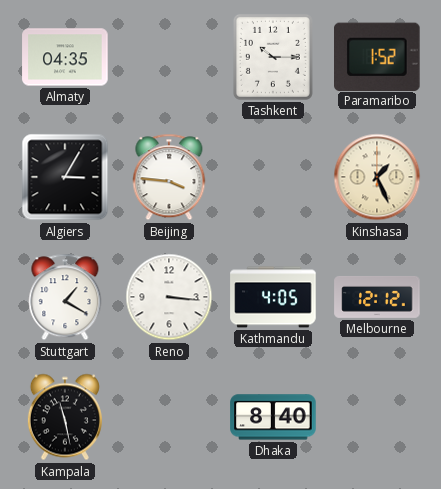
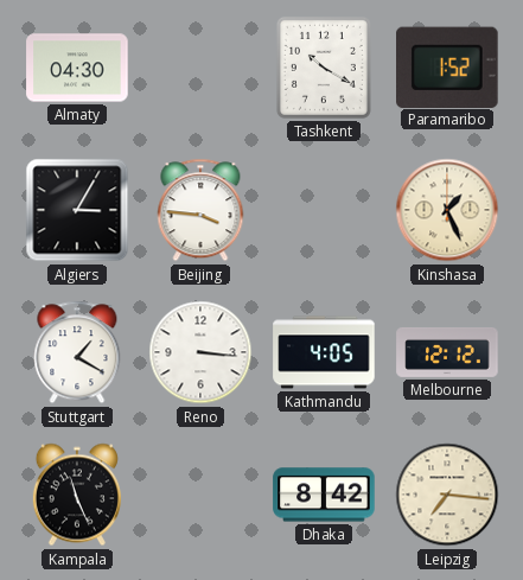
Almaty: 04:35 -> 04:30
Tashkent: 10:15 -> 10:20
Kampala: 11:28 -> 11:26
Dhaka: 8:40 -> 8:42
Leipzig: none -> 7:16
